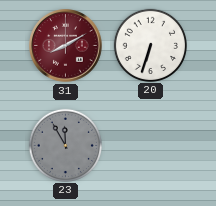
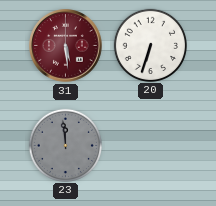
31: 8:10 -> 5:29
23: 11:55 -> 11:59
